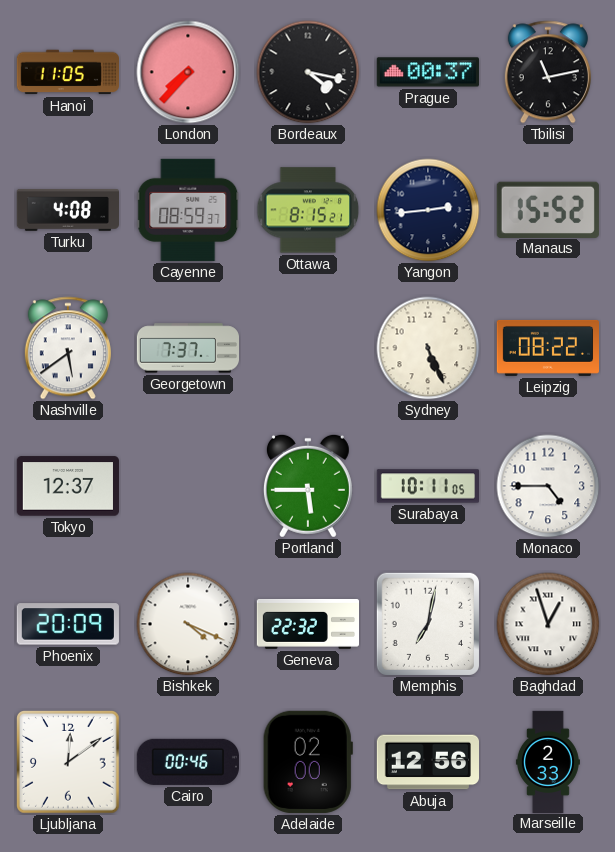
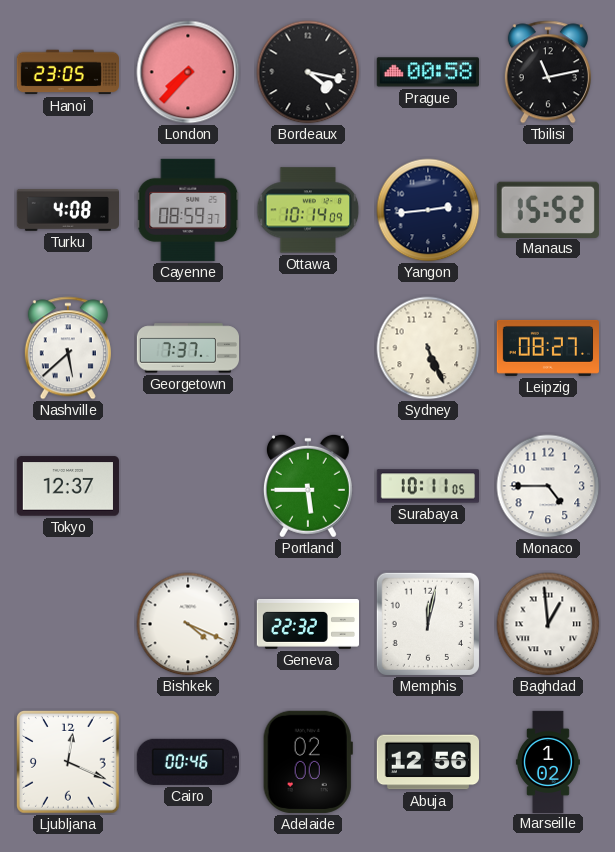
Hanoi: 11:05 -> 23:05
Prague: 00:37 -> 00:58
Ottawa: 8:15 -> 10:14
Nashville: 5:39 -> 5:38
Leipzig: 08:22 -> 08:27
Phoenix: 20:09 -> none
Memphis: 7:02 -> 12:02
Baghdad: 12:57 -> 12:59
Ljubljana: 12:09 -> 12:19
Marseille: 2:33 -> 1:02
